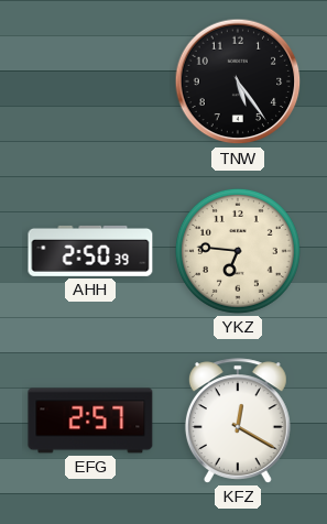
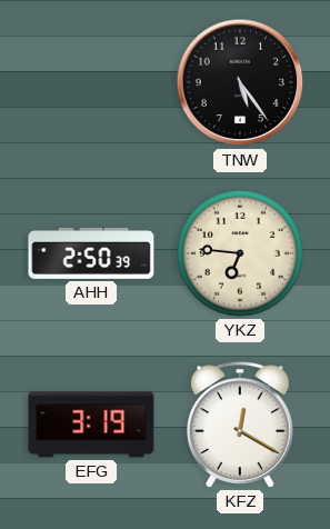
EFG: 2:57 -> 3:19
